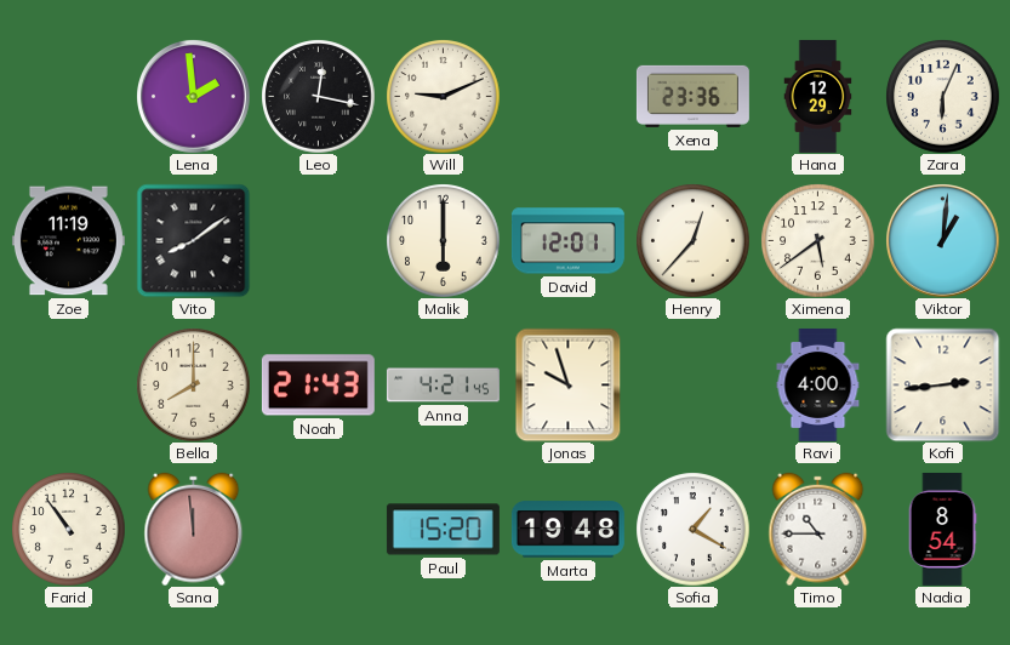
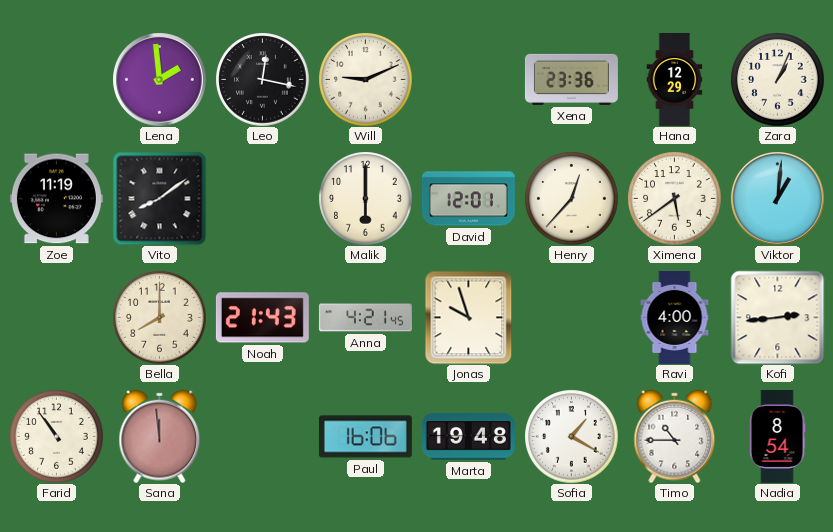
Zara: 6:04 -> 1:04
Paul: 15:20 -> 16:06
